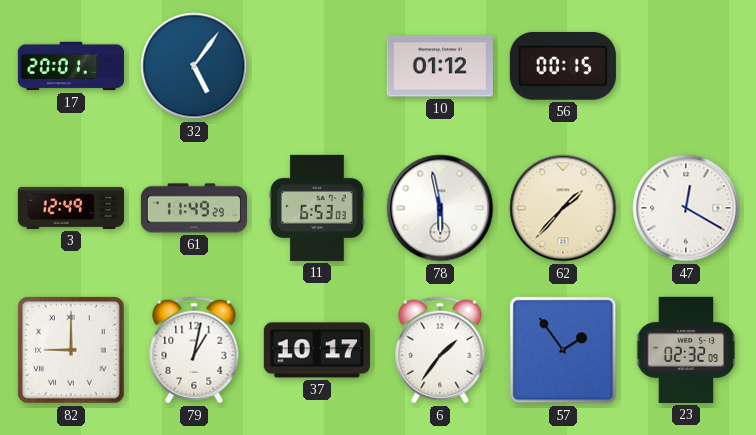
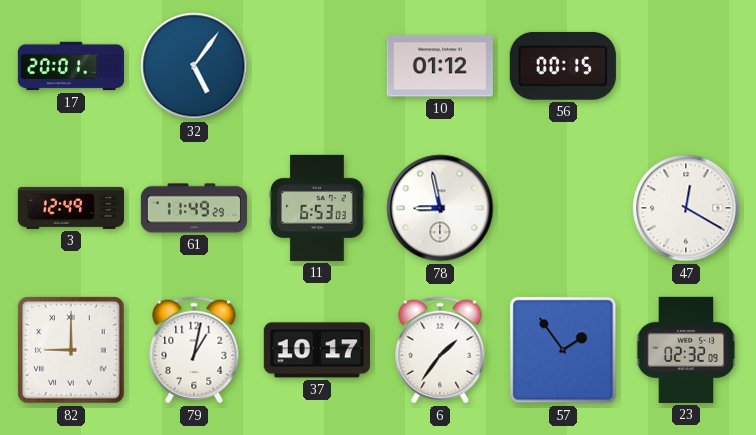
78: 5:58 -> 8:58
62: 1:37 -> none
